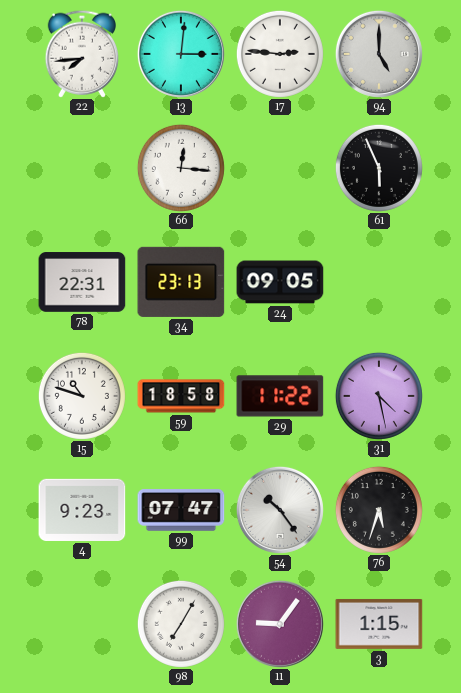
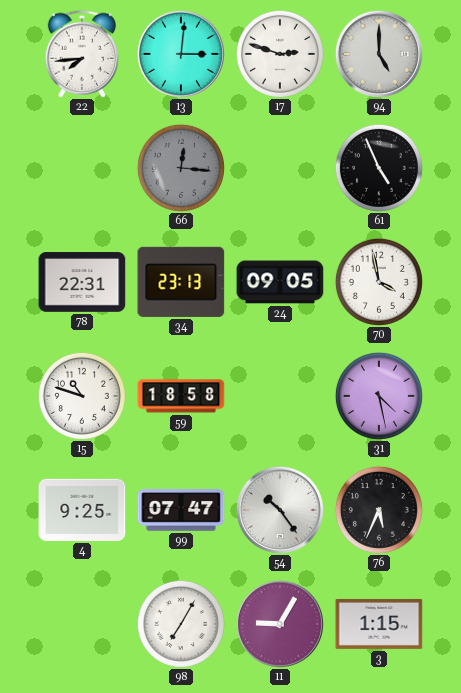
17: 2:46 -> 2:48
66 dial: white -> grey
61: 5:56 -> 4:56
70: none -> 3:58
29: 11:22 -> none
4: 9:23 -> 9:25
76: 5:33 -> 5:34
11: 9:06 -> 9:05
